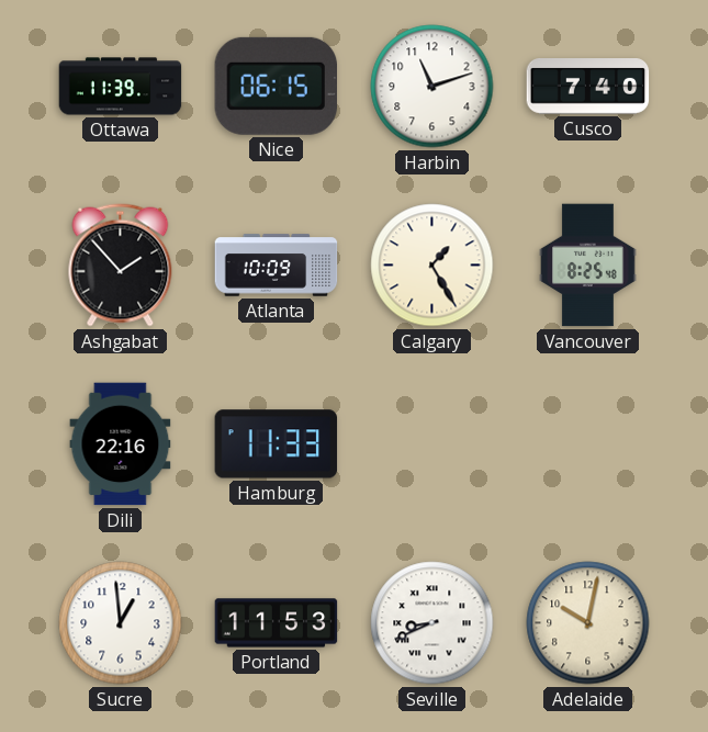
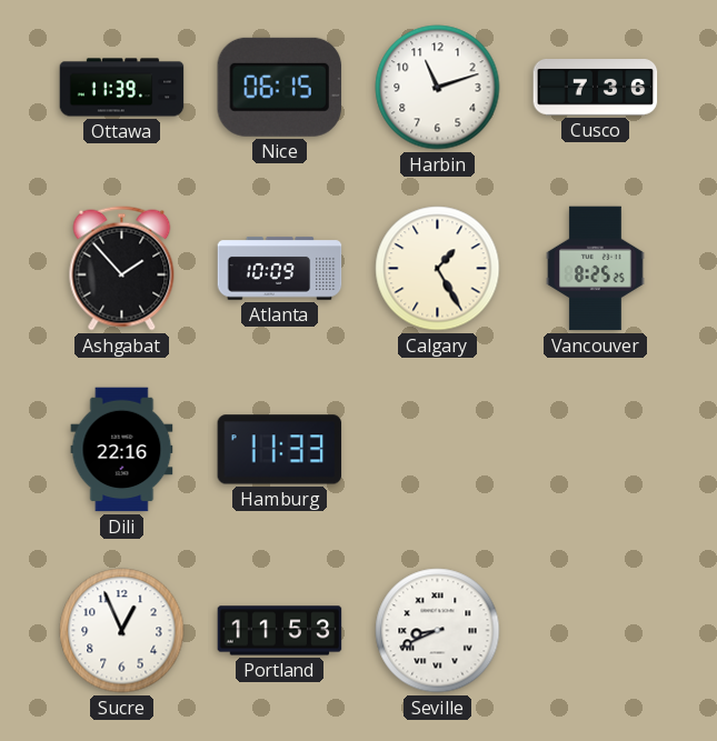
Cusco: 7:40 -> 7:36
Vancouver: 8:25:48 -> 8:25:25
Sucre: 12:59 -> 12:56
Adelaide: 10:02 -> none
